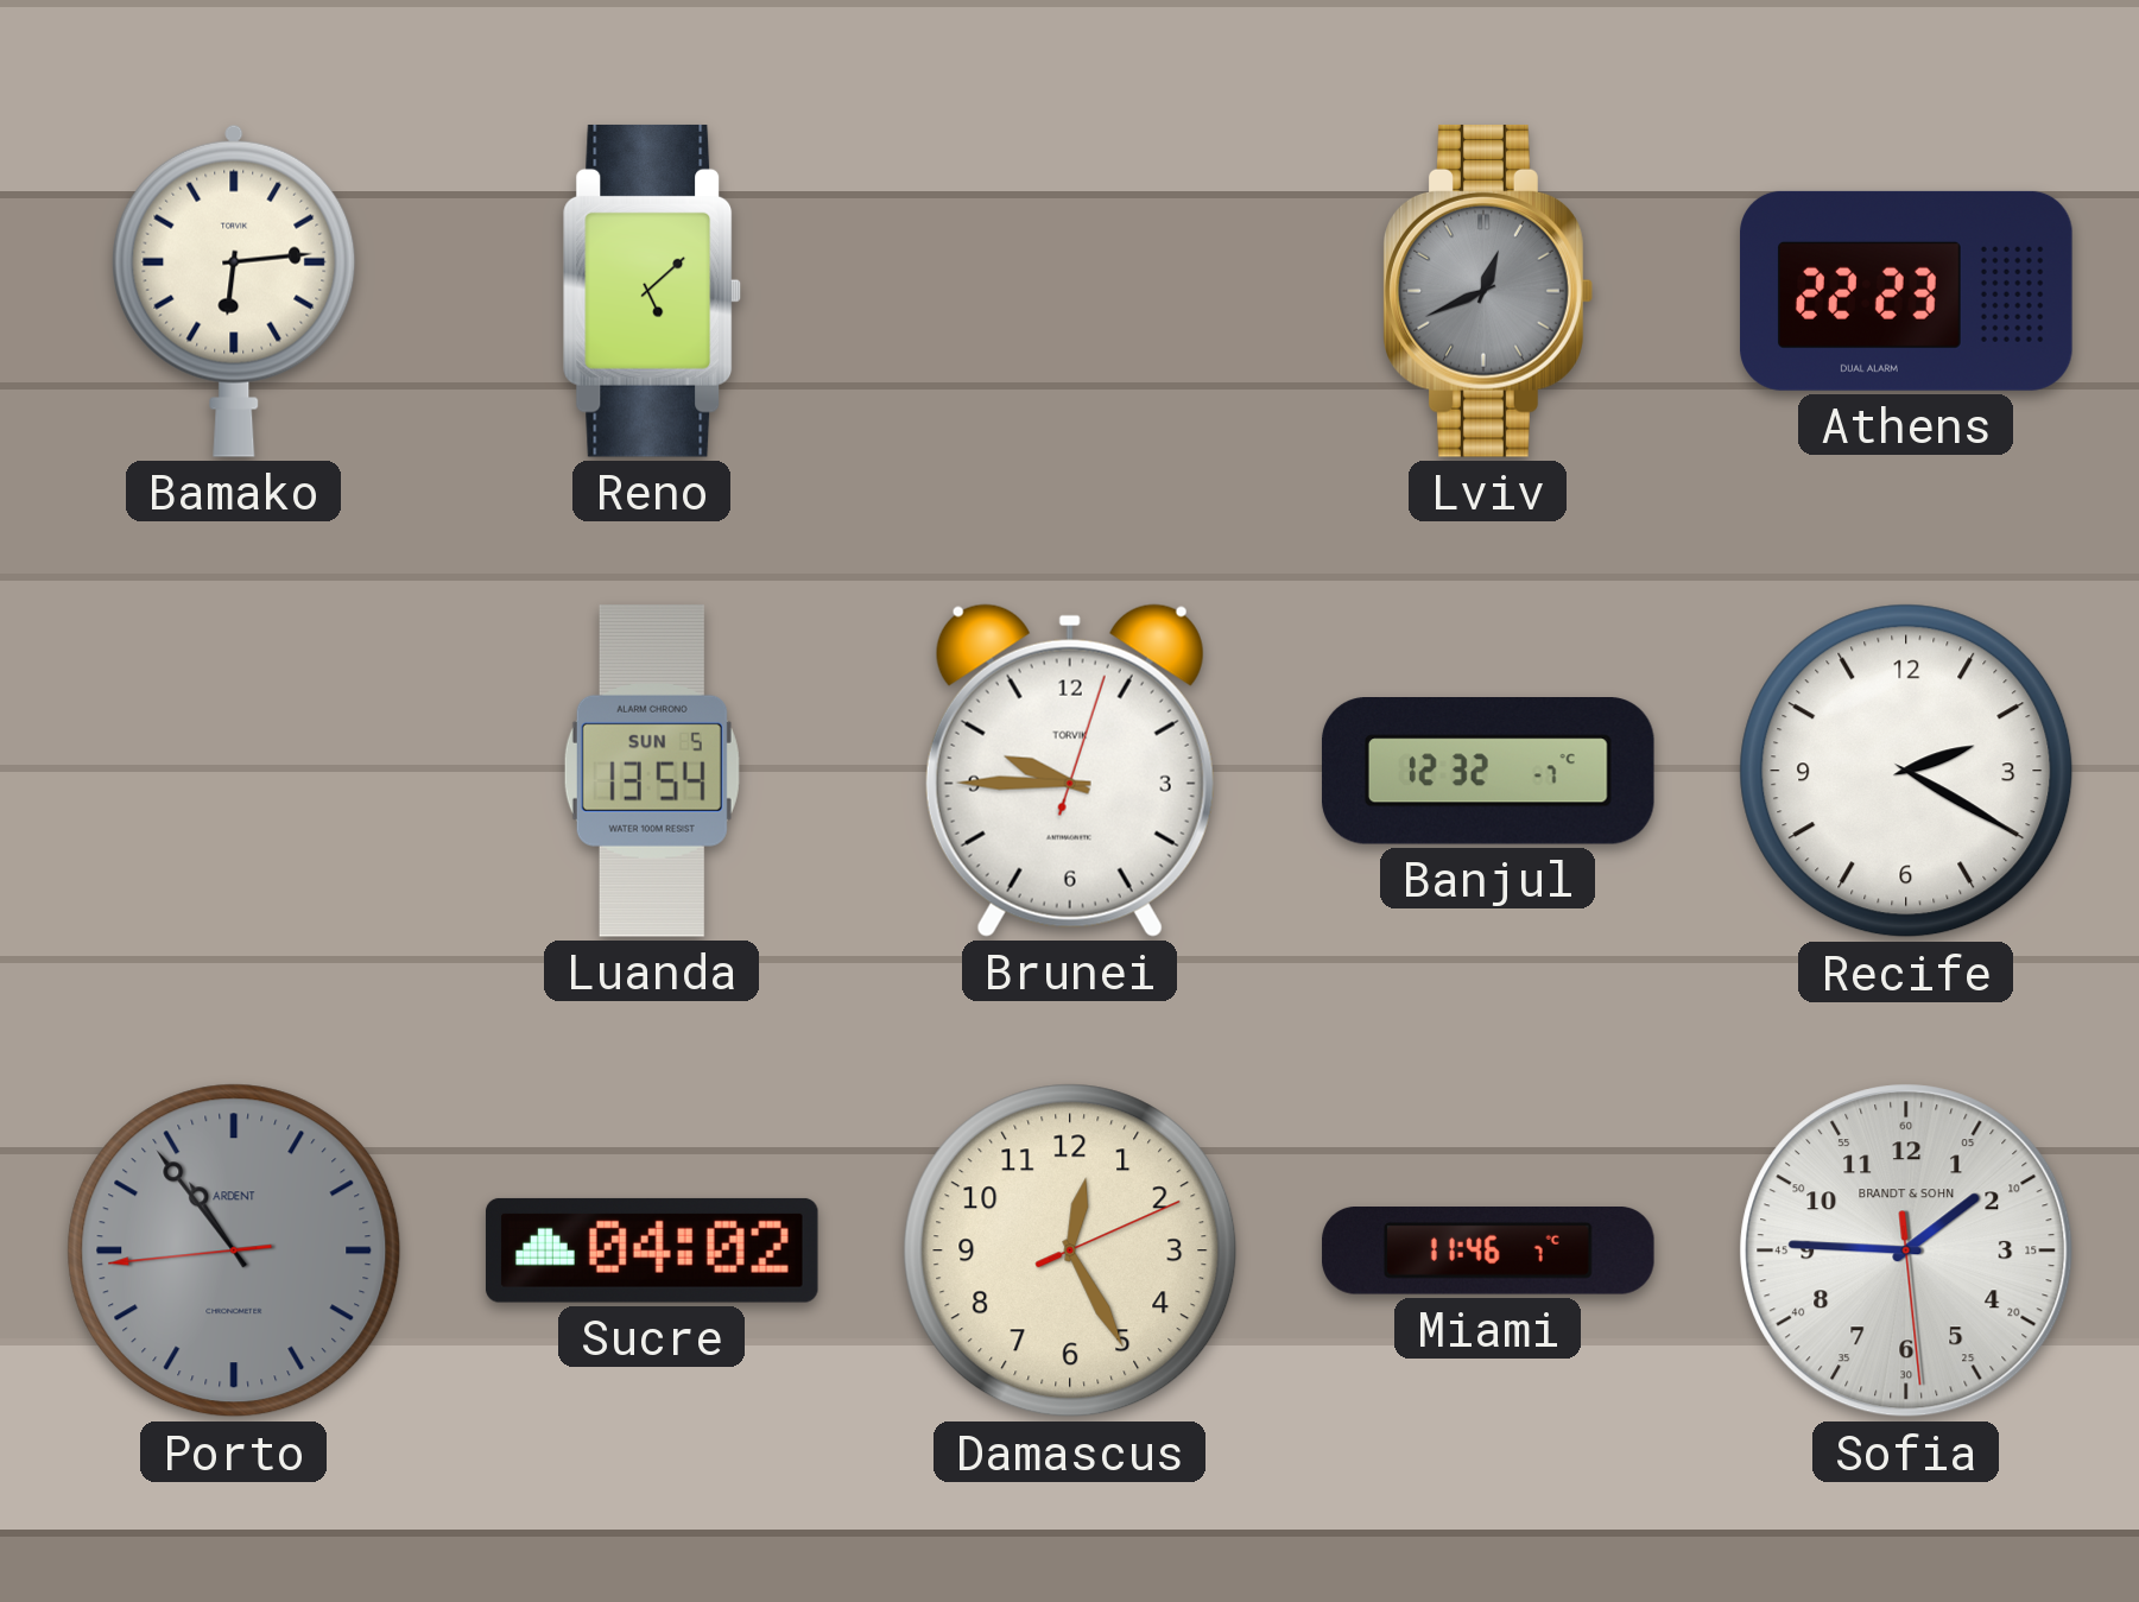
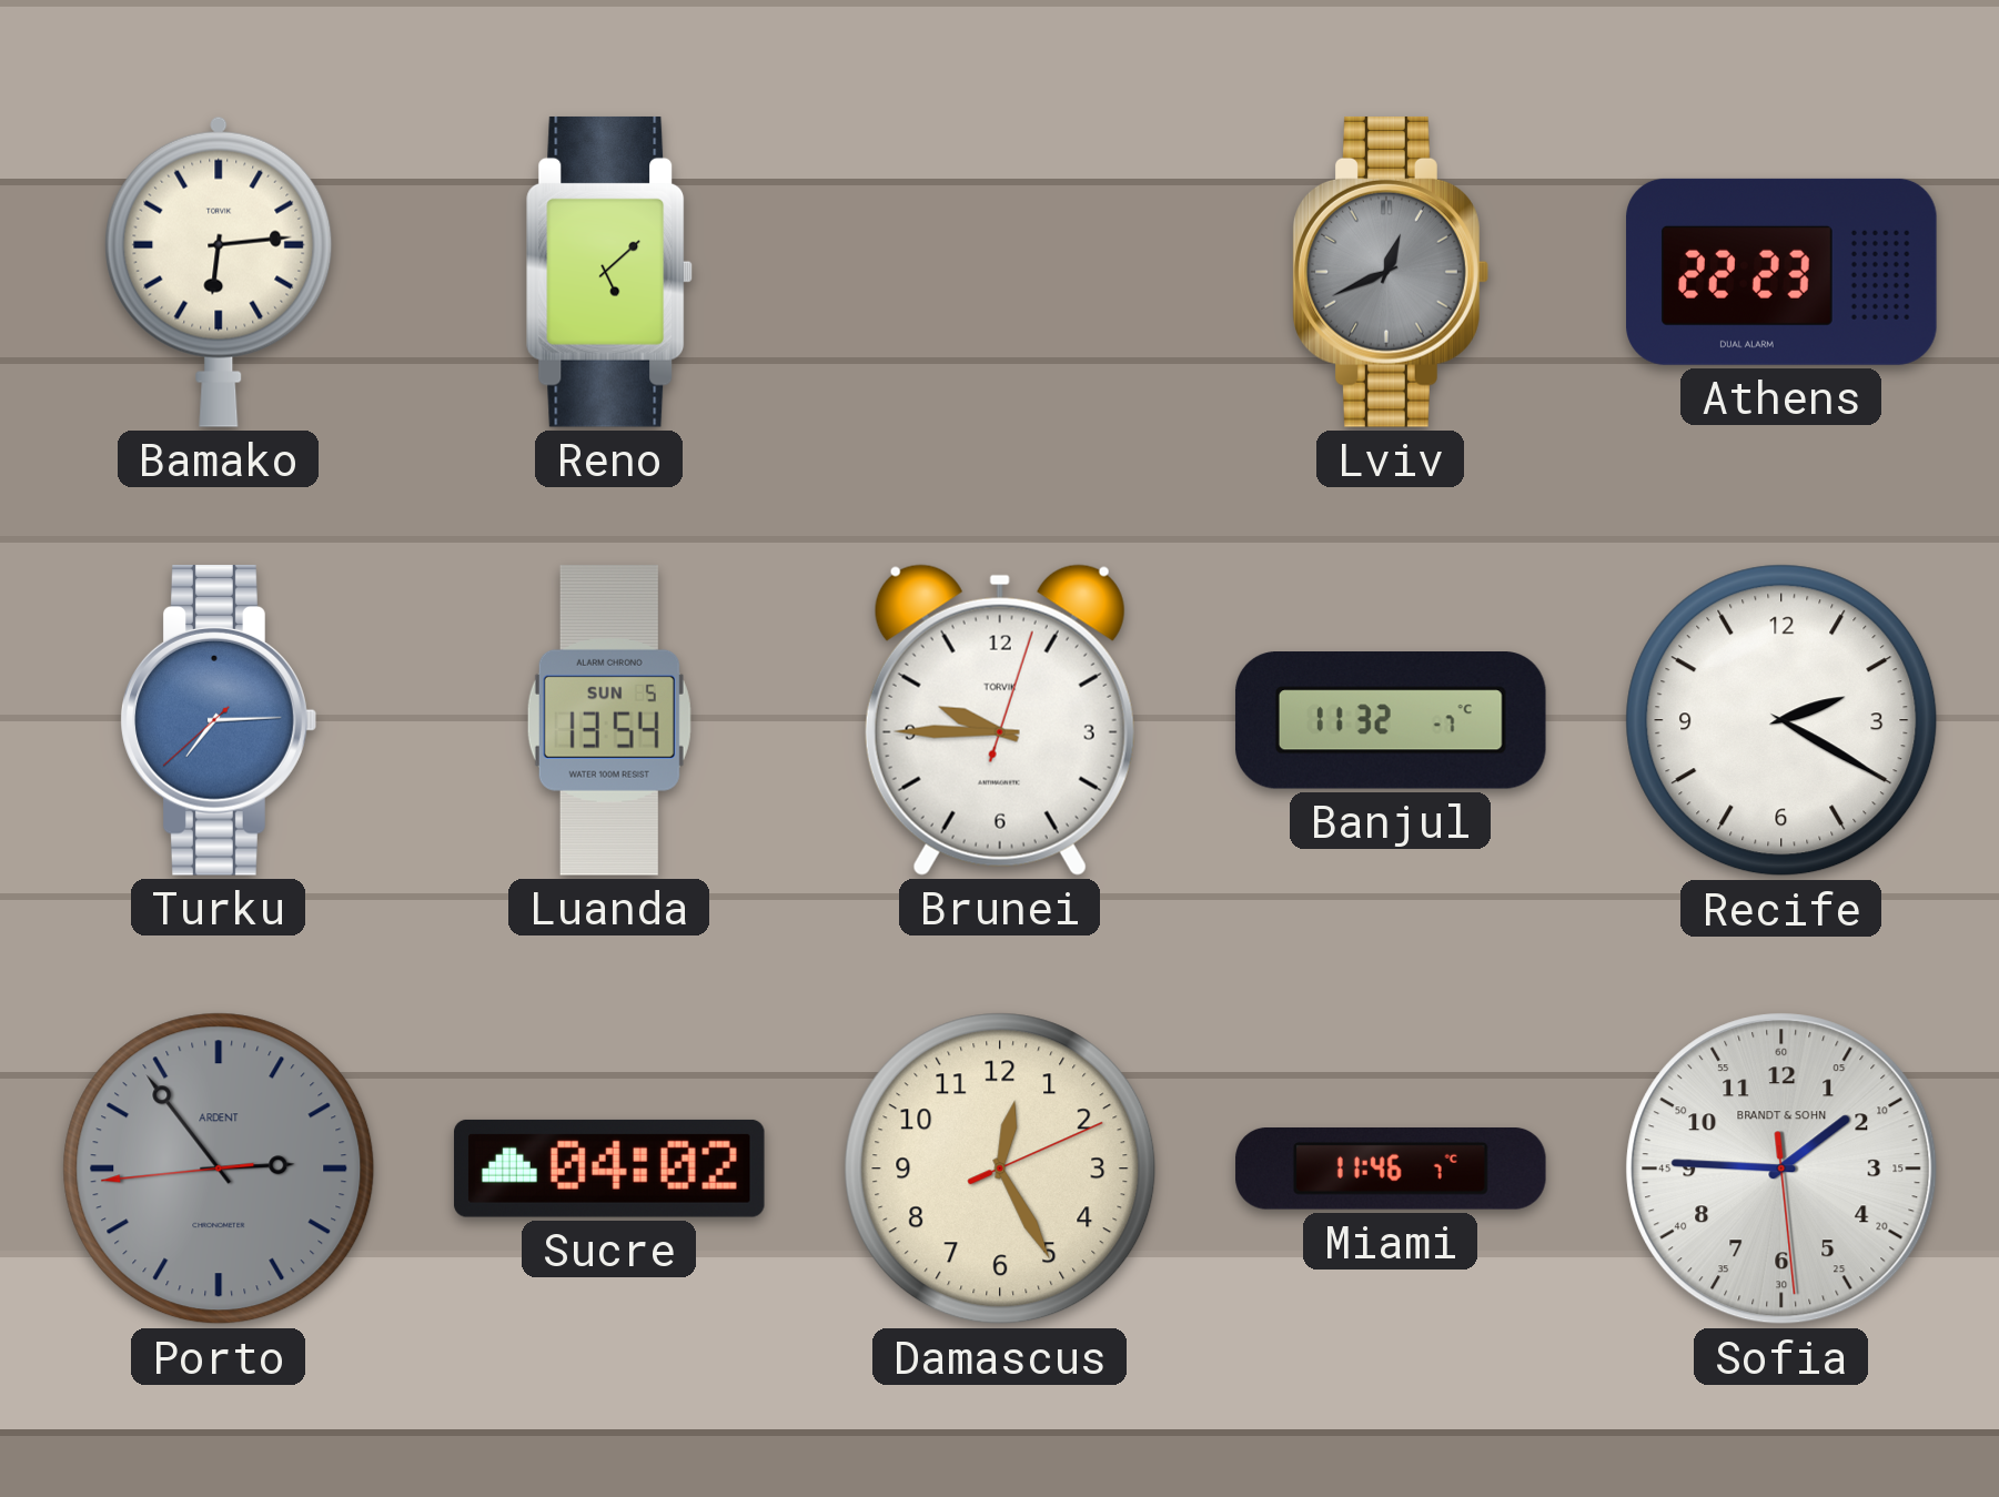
Turku: none -> 7:14
Banjul: 12:32 -> 11:32
Porto: 10:53 -> 2:53
